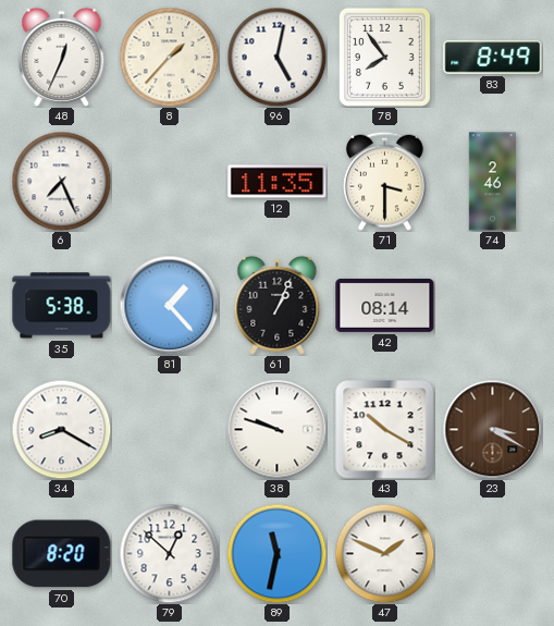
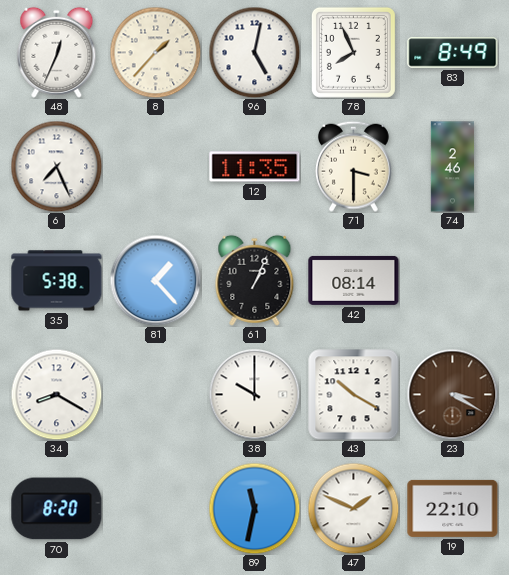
78: 7:54 -> 7:56
38: 9:48 -> 10:00
79: 12:52 -> none
19: none -> 22:10
